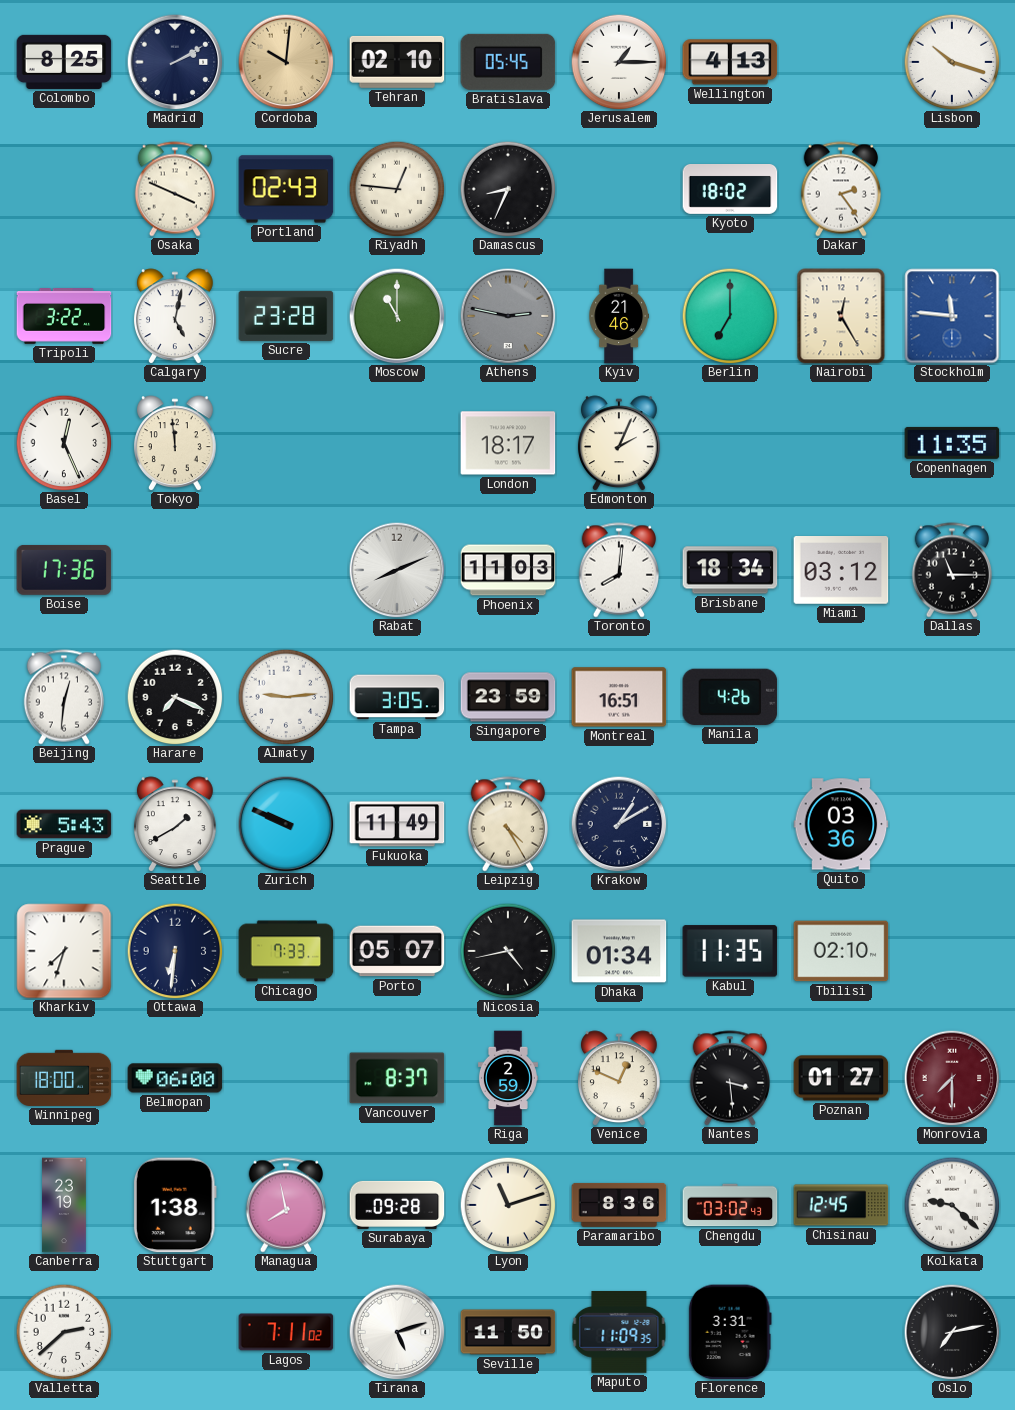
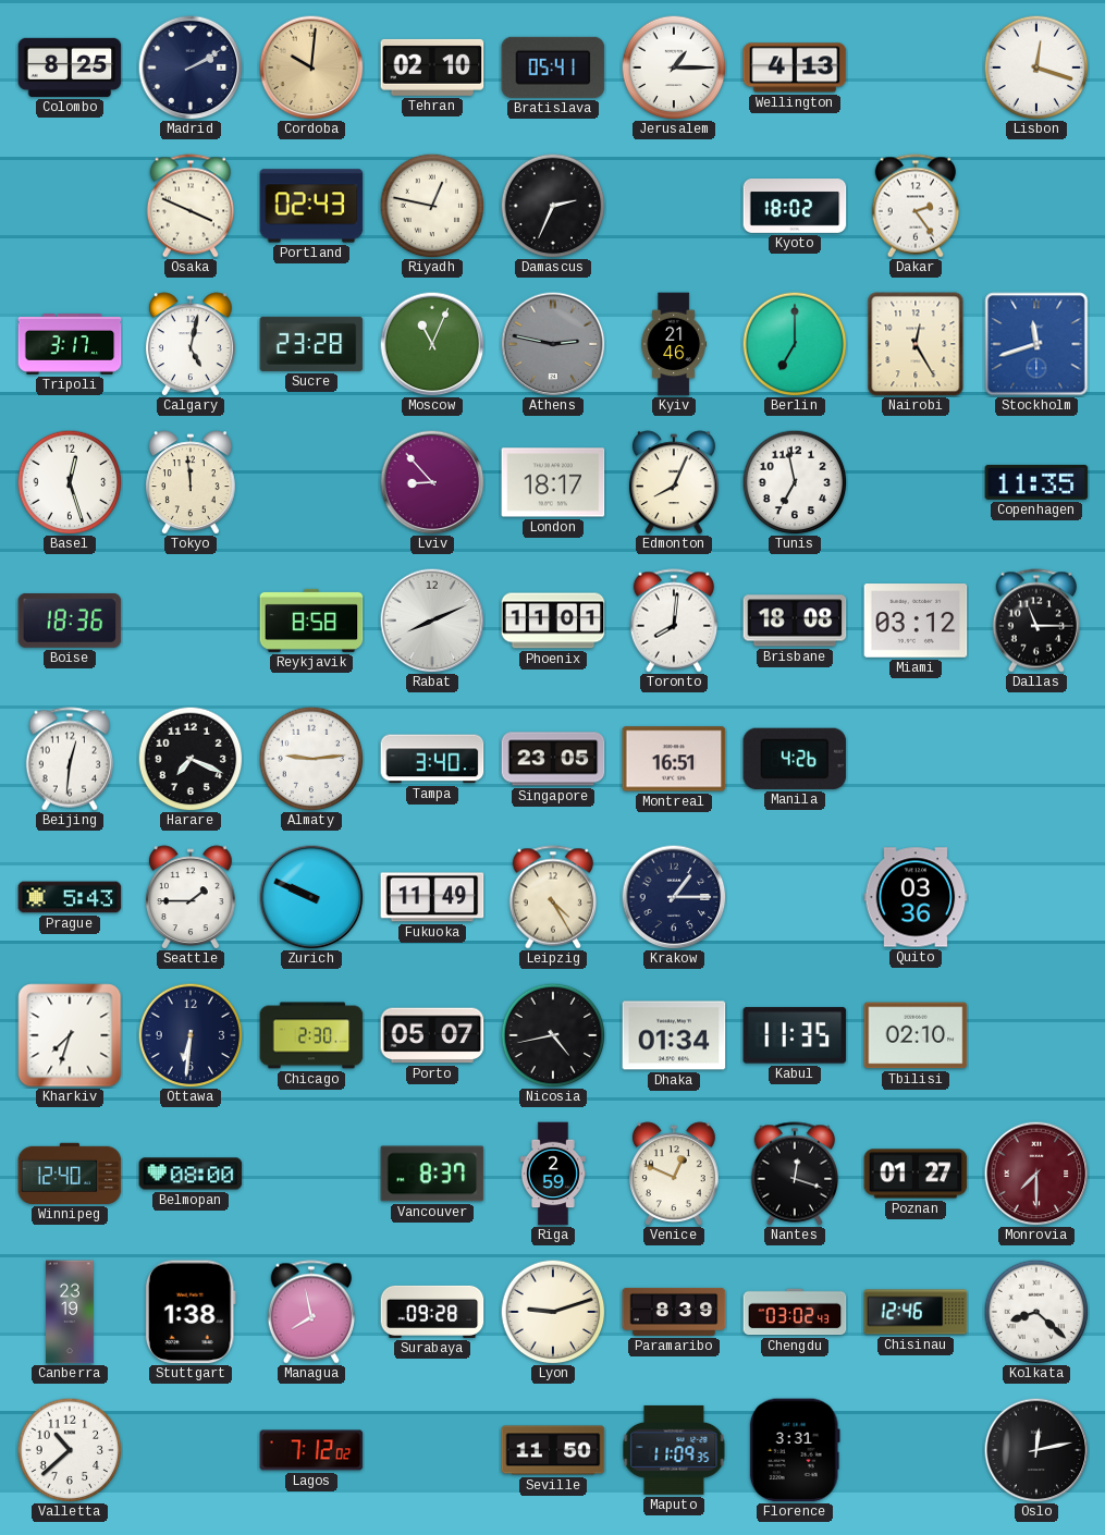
Bratislava: 05:45 -> 05:41
Lisbon: 10:18 -> 12:18
Riyadh: 12:46 -> 12:47
Damascus: 8:34 -> 2:34
Tripoli: 3:22 -> 3:17
Moscow: 11:00 -> 11:04
Stockholm: 11:46 -> 11:42
Basel: 12:26 -> 12:27
Lviv: none -> 8:53
Edmonton: 2:04 -> 8:04
Tunis: none -> 6:58
Boise: 17:36 -> 18:36
Reykjavik: none -> 8:58
Phoenix: 11:03 -> 11:01
Brisbane: 18:34 -> 18:08
Tampa: 3:05 -> 3:40
Singapore: 23:59 -> 23:05
Seattle: 1:40 -> 1:45
Krakow: 1:10 -> 1:15
Chicago: 7:33 -> 2:30
Winnipeg: 18:00 -> 12:40
Belmopan: 06:00 -> 08:00
Nantes: 3:29 -> 12:18
Lyon: 11:12 -> 9:12
Paramaribo: 8:36 -> 8:39
Chisinau: 12:45 -> 12:46
Kolkata: 9:22 -> 8:22
Valletta: 2:38 -> 10:38
Lagos: 7:11 -> 7:12
Tirana: 5:12 -> none
Oslo: 7:13 -> 12:13
